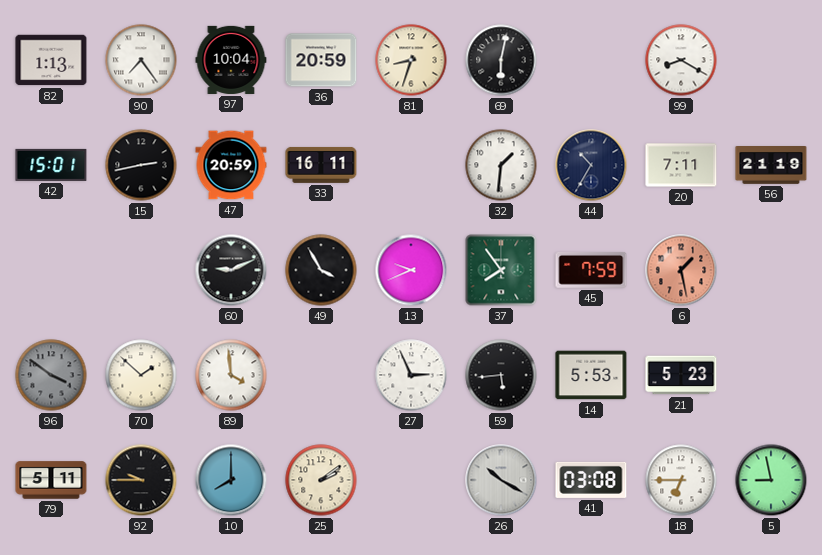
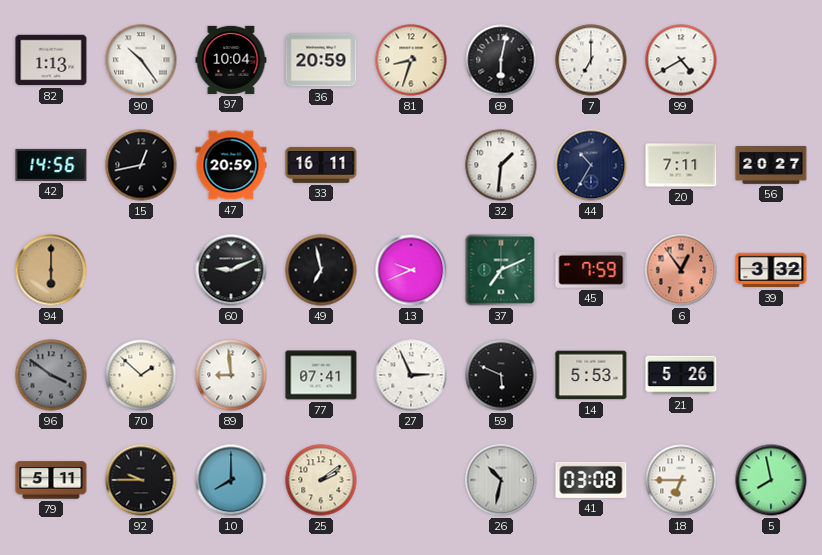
90: 7:24 -> 10:24
7: none -> 7:00
99: 8:20 -> 4:40
42: 15:01 -> 14:56
15: 2:43 -> 12:43
56: 21:19 -> 20:27
94: none -> 6:00
49: 3:55 -> 6:58
37: 7:54 -> 7:11
6: 1:28 -> 12:54
39: none -> 3:32
89: 3:59 -> 8:59
77: none -> 07:41
59: 5:44 -> 5:49
21: 5:23 -> 5:26
26: 10:20 -> 10:32
5: 8:58 -> 7:58
